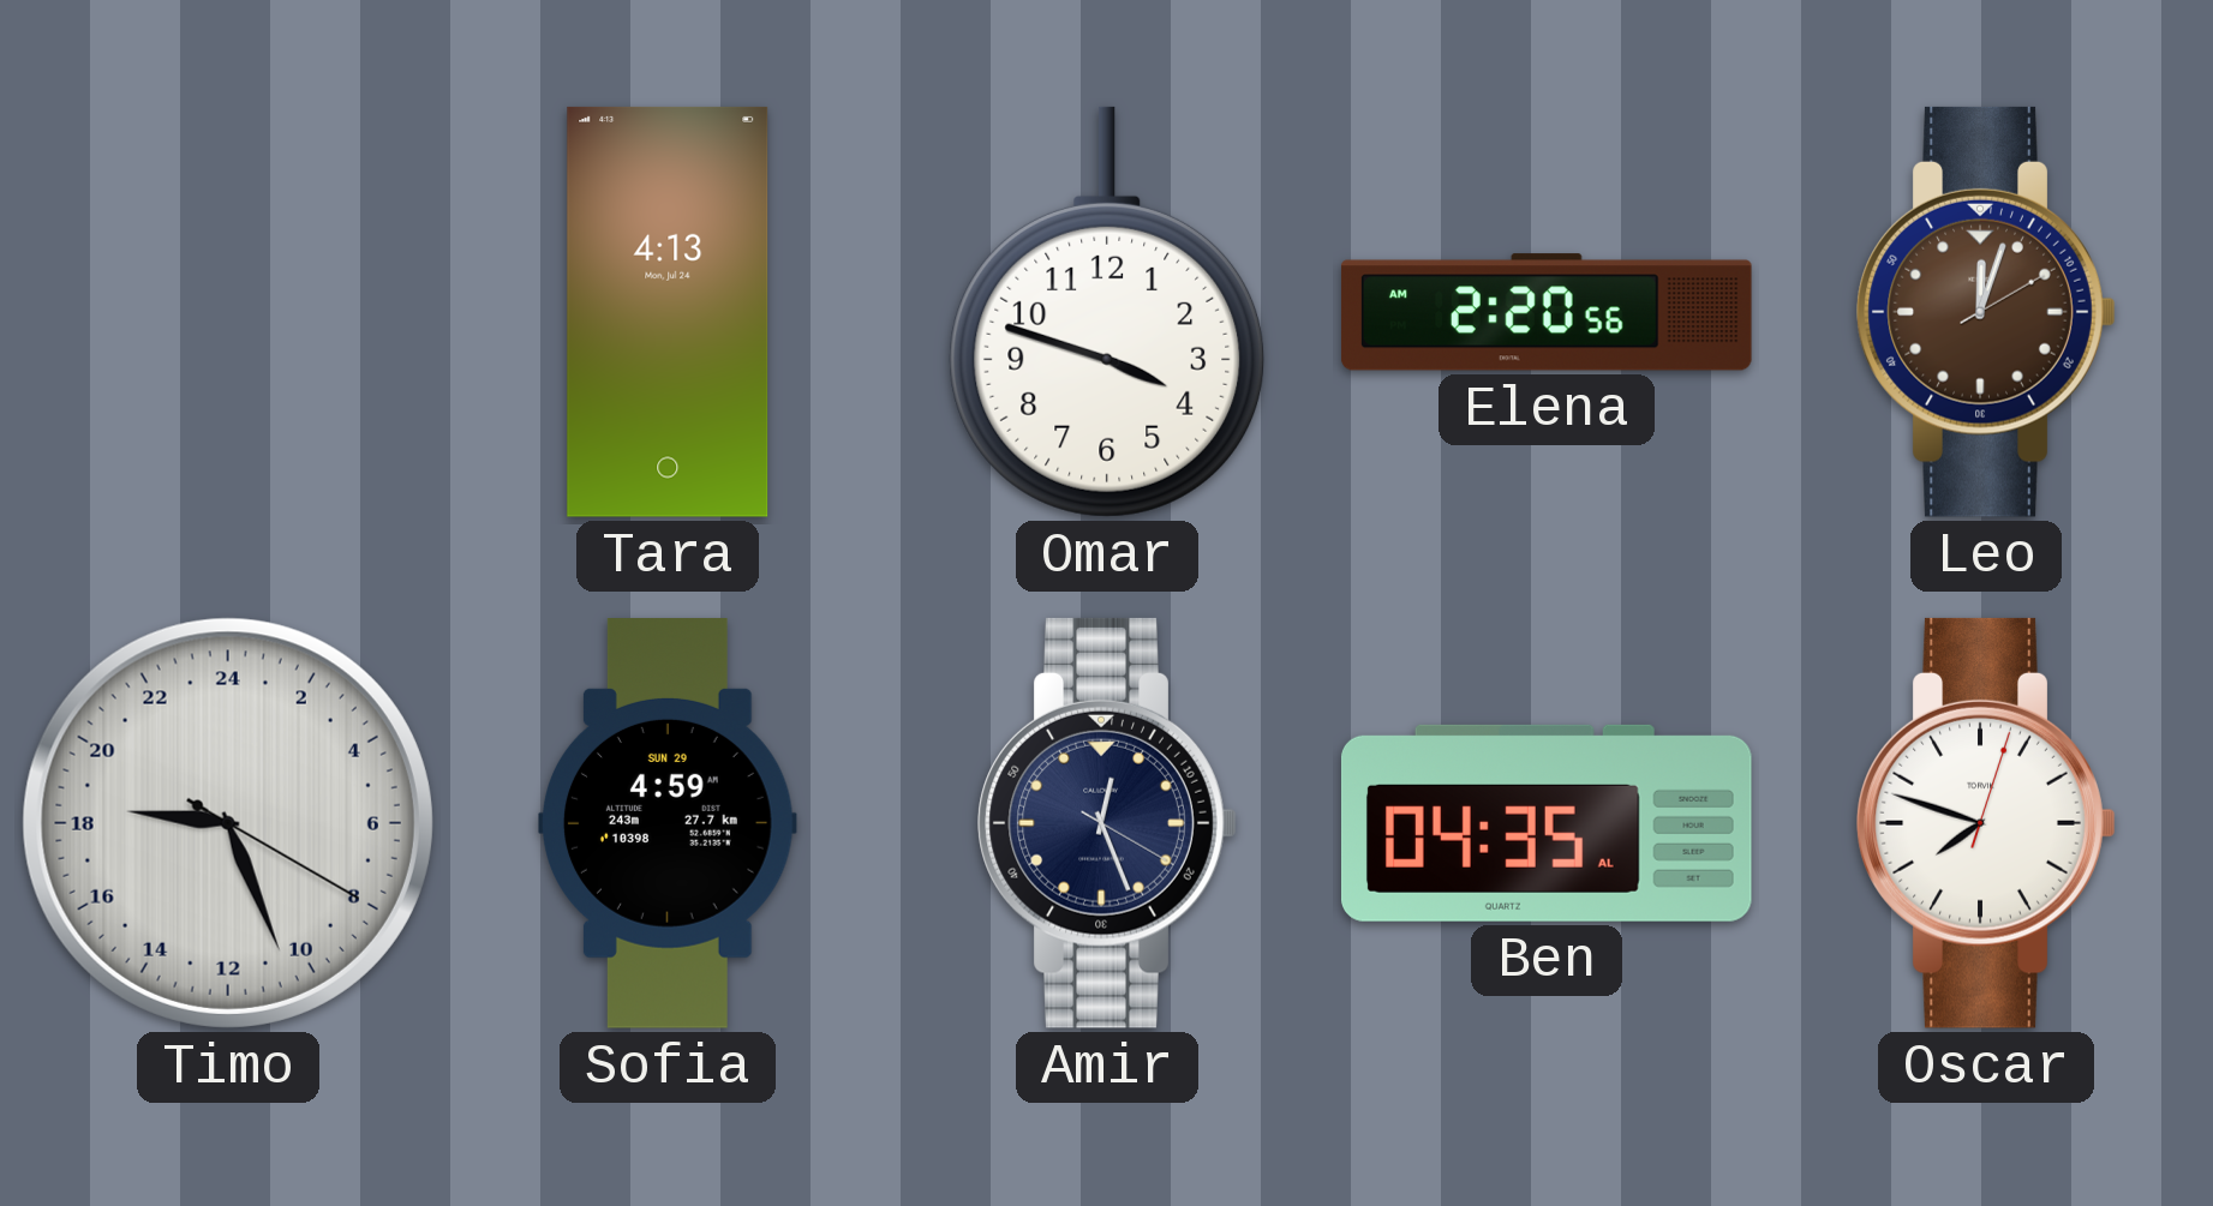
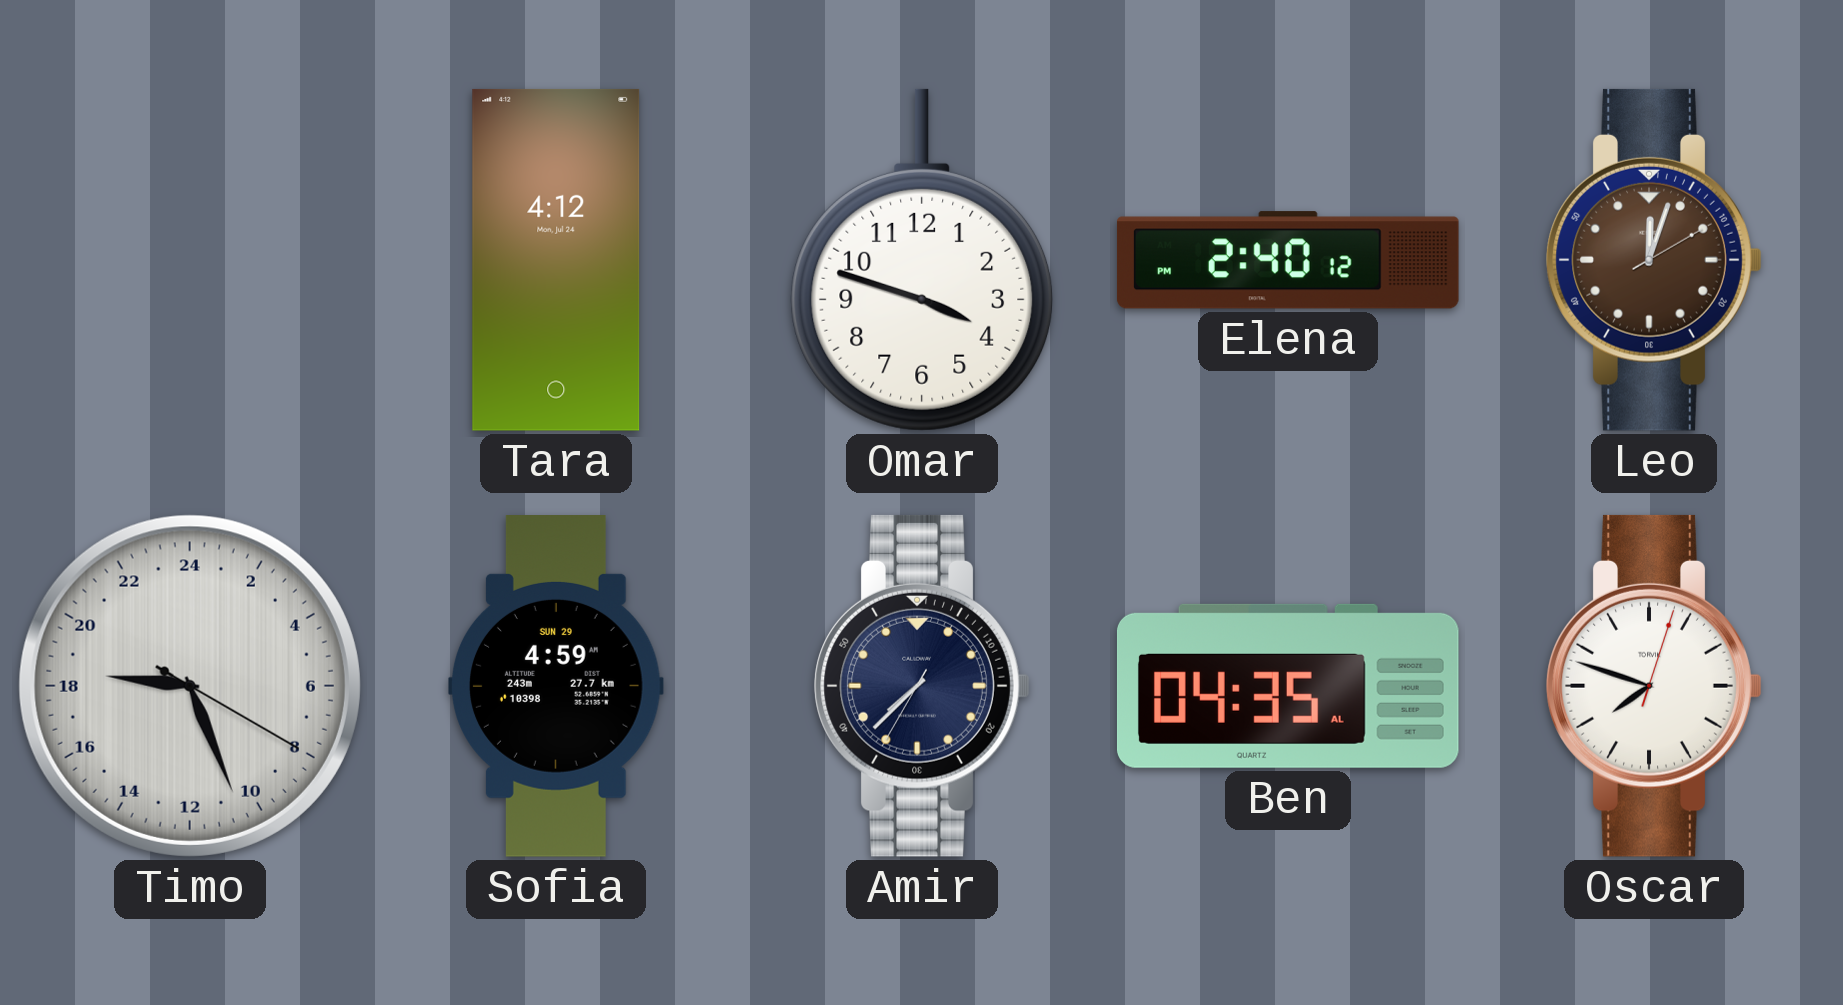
Tara: 4:13 -> 4:12
Elena: 2:20 -> 2:40
Amir: 12:26 -> 7:37
